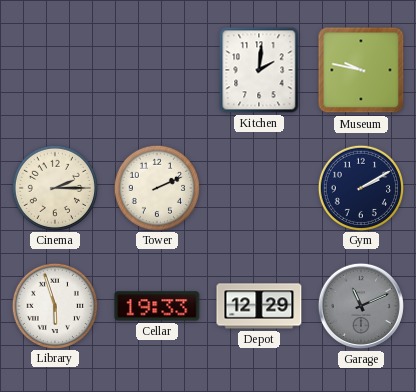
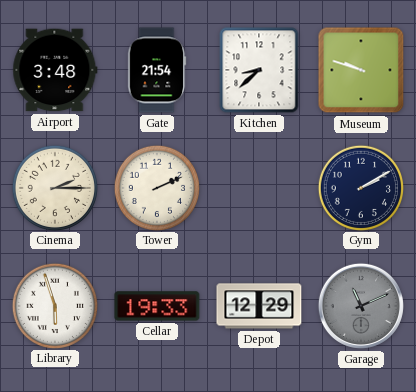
Airport: none -> 3:48
Gate: none -> 21:54
Kitchen: 2:01 -> 8:38
Museum: 9:47 -> 9:48
